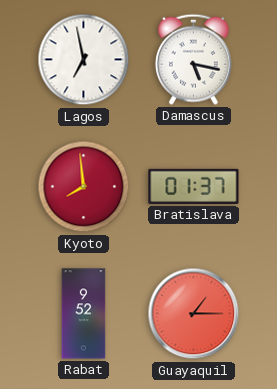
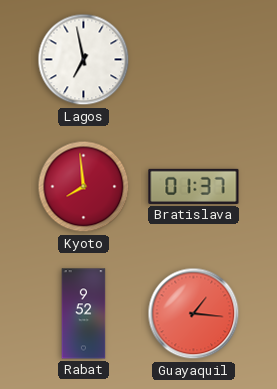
Damascus: 5:17 -> none
Guayaquil: 1:15 -> 1:16
